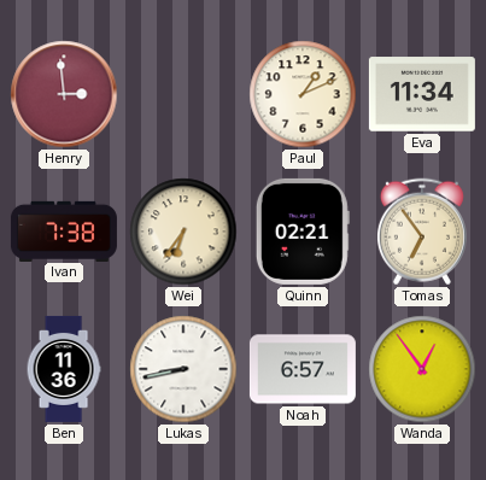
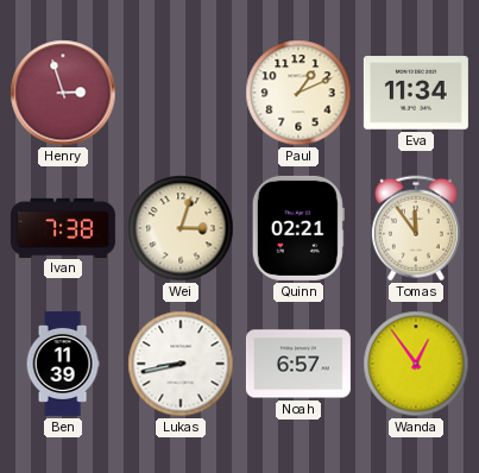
Henry: 2:59 -> 2:57
Wei: 6:36 -> 3:03
Tomas: 6:54 -> 11:54
Ben: 11:36 -> 11:39
